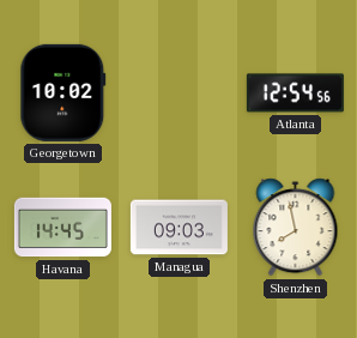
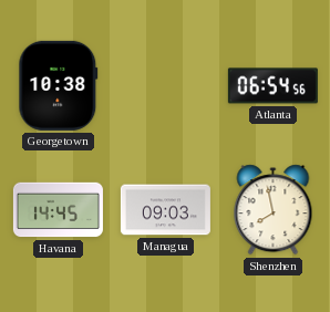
Georgetown: 10:02 -> 10:38
Atlanta: 12:54 -> 06:54
